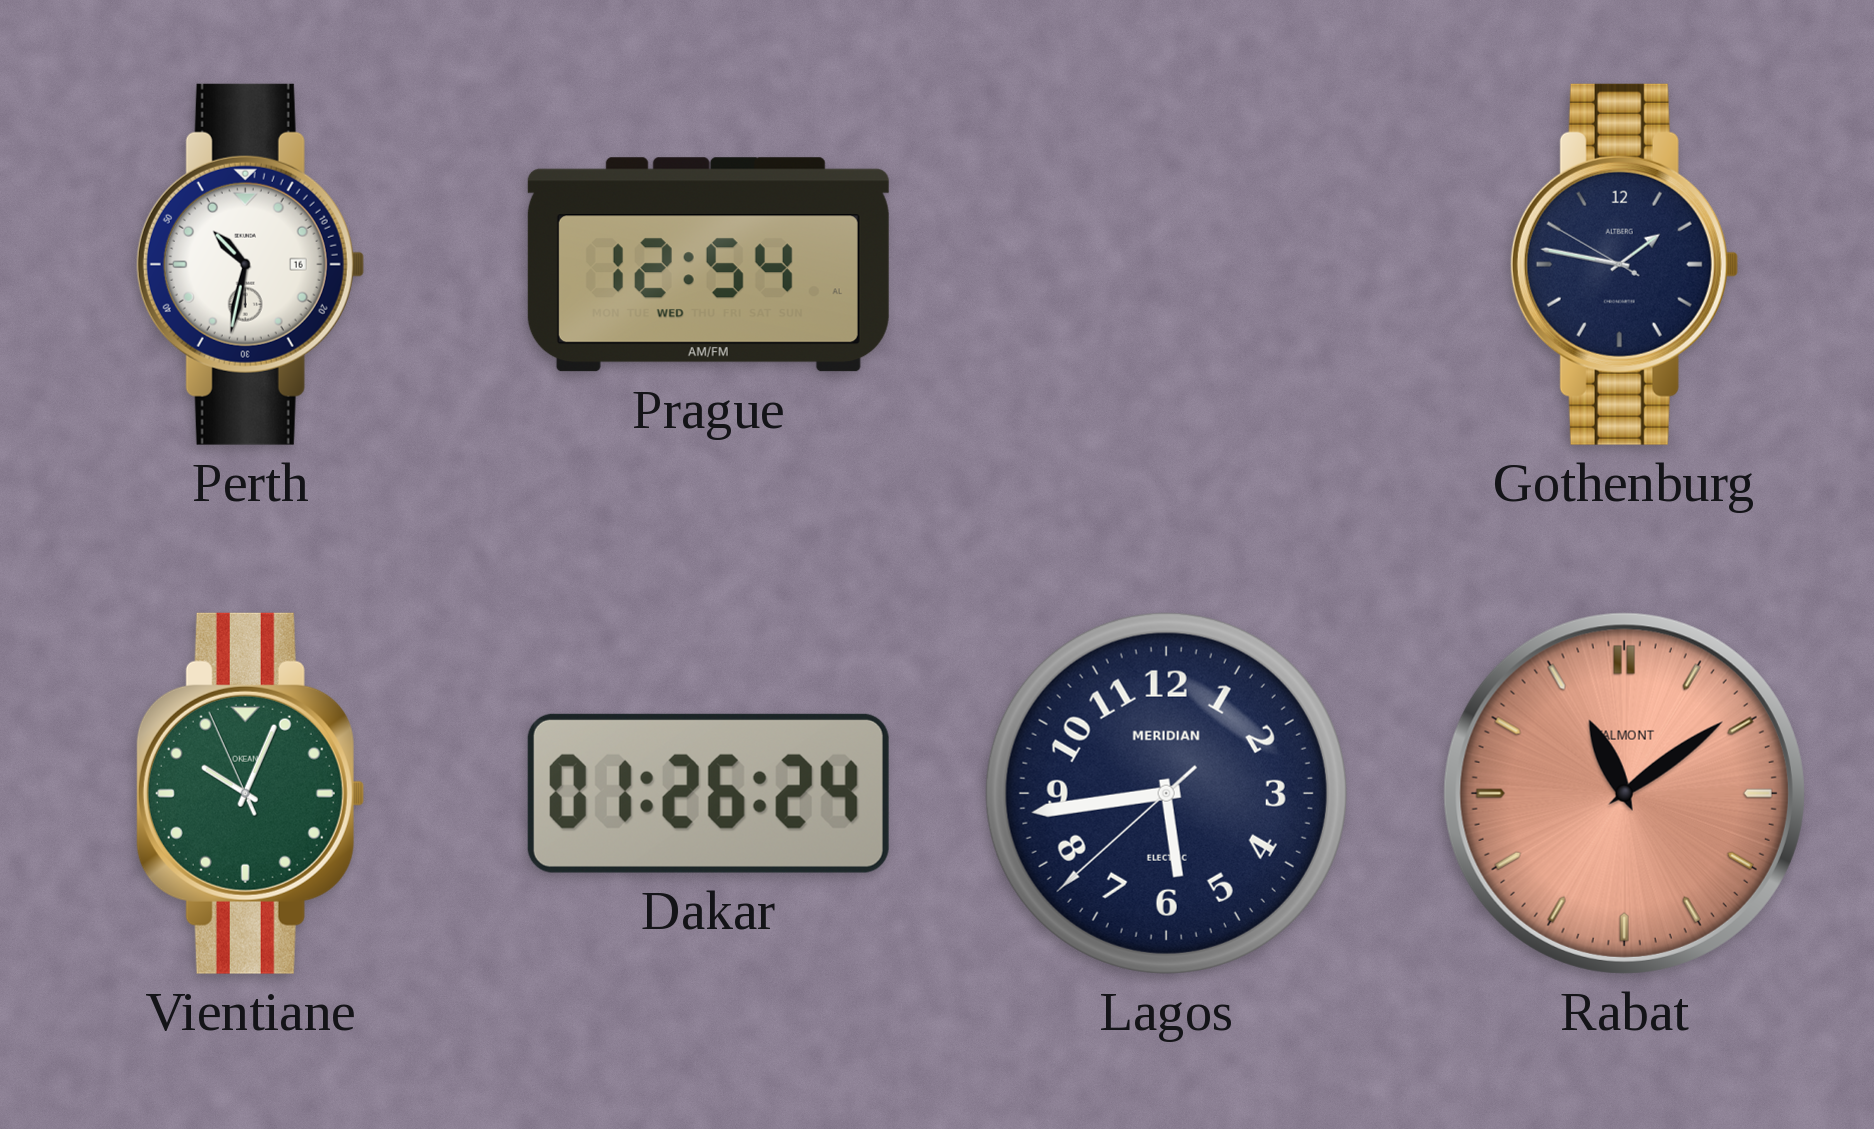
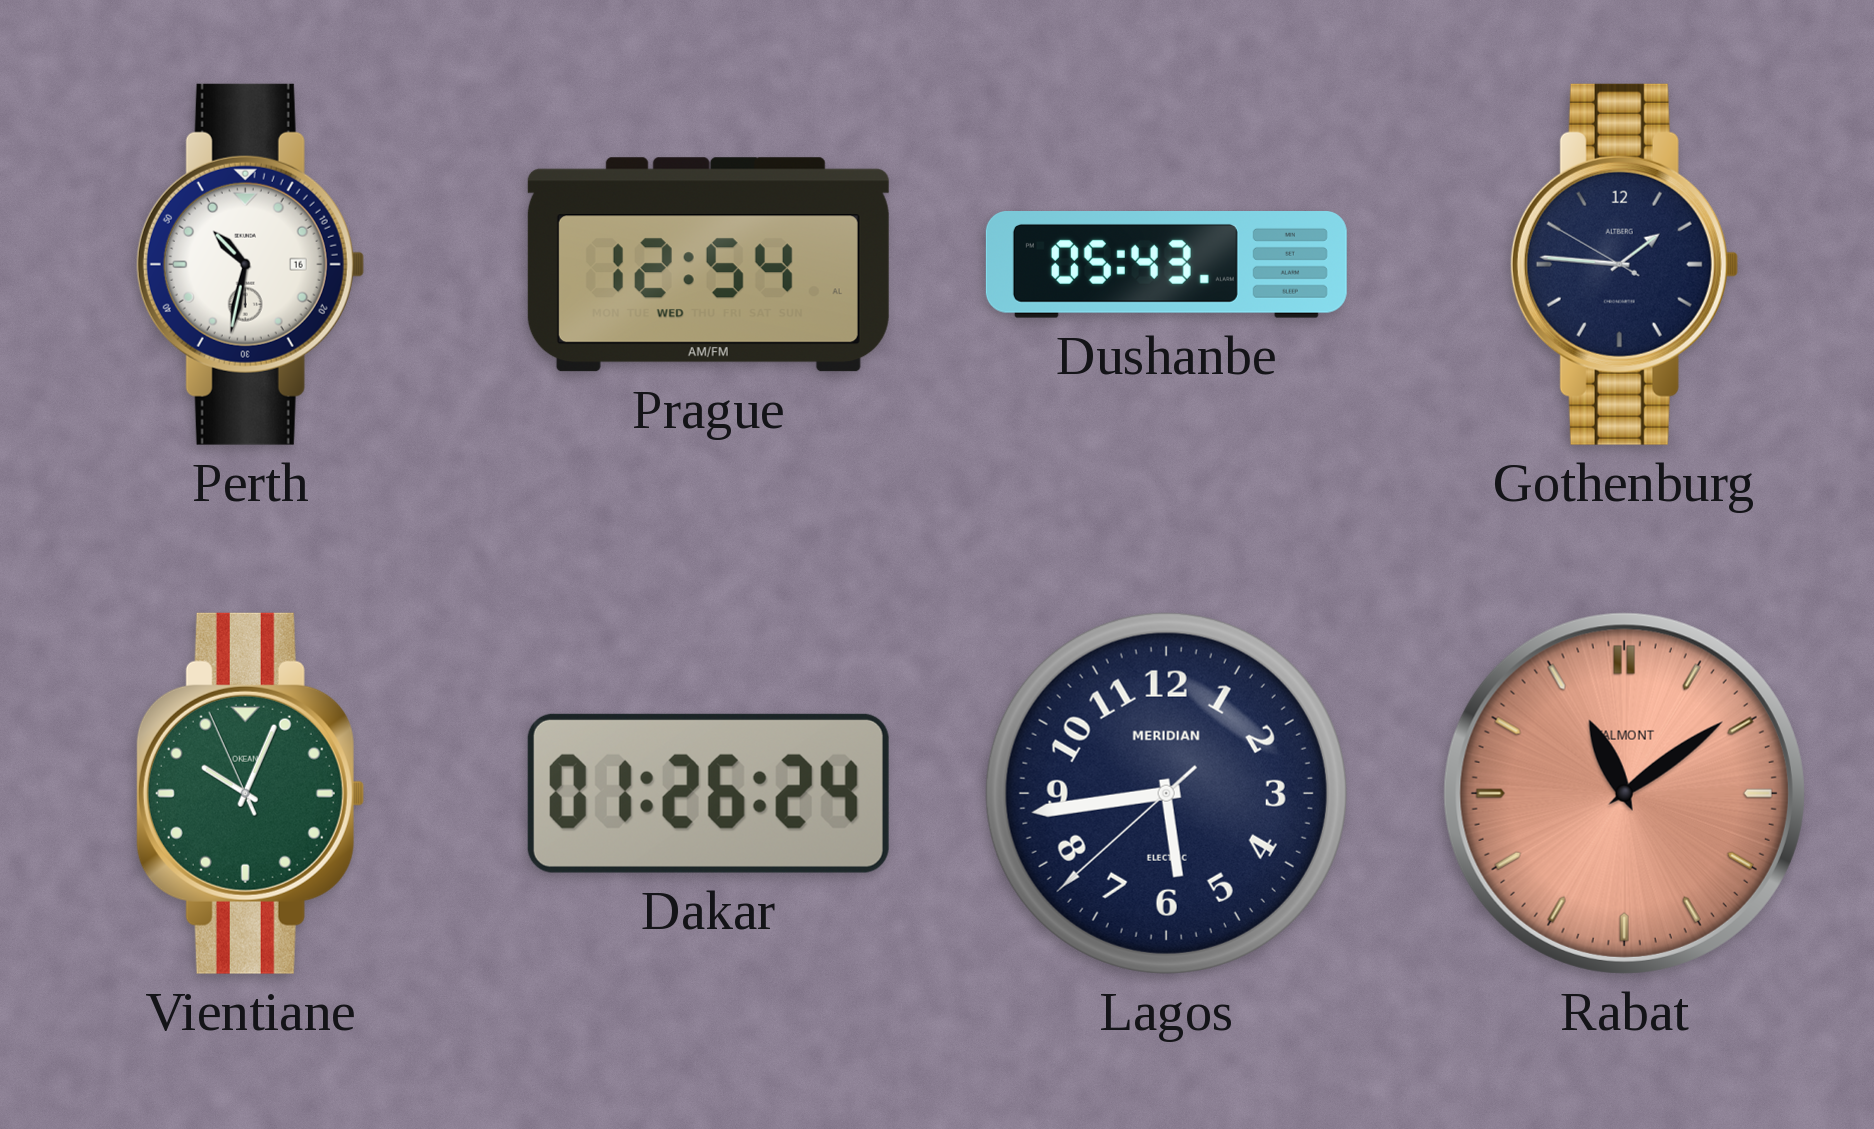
Dushanbe: none -> 05:43
Gothenburg: 1:46 -> 1:45
